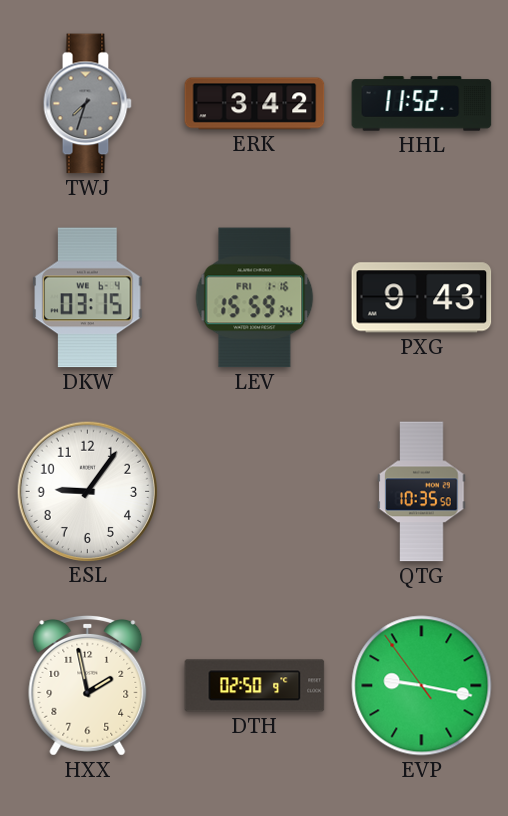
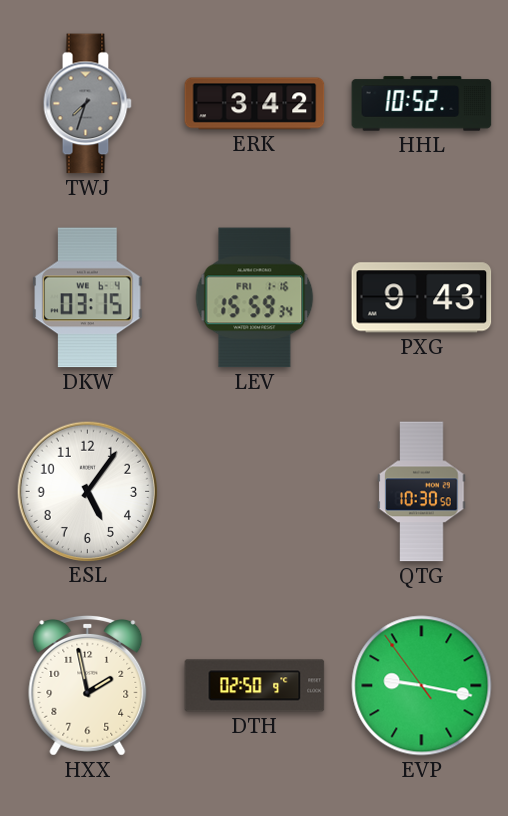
HHL: 11:52 -> 10:52
ESL: 9:06 -> 5:06
QTG: 10:35 -> 10:30
